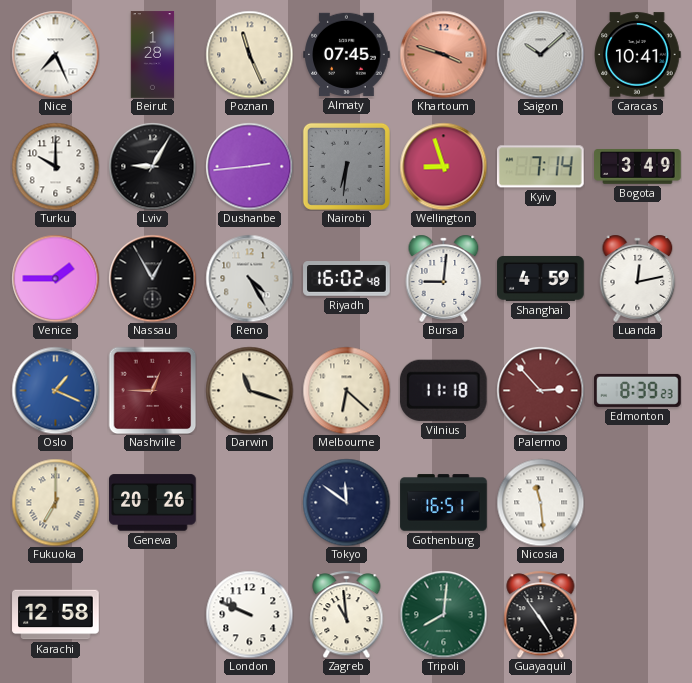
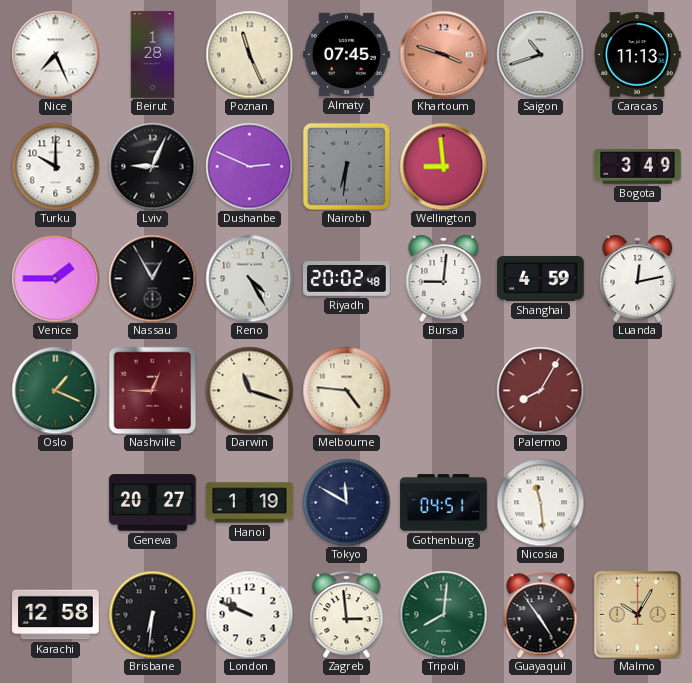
Saigon: 10:08 -> 10:42
Caracas: 10:41 -> 11:13
Lviv: 9:05 -> 9:04
Dushanbe: 2:44 -> 2:49
Wellington: 8:57 -> 8:59
Kyiv: 7:14 -> none
Riyadh: 16:02 -> 20:02
Oslo dial: blue -> green
Melbourne: 6:22 -> 4:46
Vilnius: 11:18 -> none
Palermo: 2:53 -> 8:05
Edmonton: 8:39 -> none
Fukuoka: 7:00 -> none
Geneva: 20:26 -> 20:27
Hanoi: none -> 1:19
Tokyo: 11:51 -> 11:50
Gothenburg: 16:51 -> 04:51
Brisbane: none -> 6:31
Zagreb: 10:59 -> 2:59
Malmo: none -> 10:05
